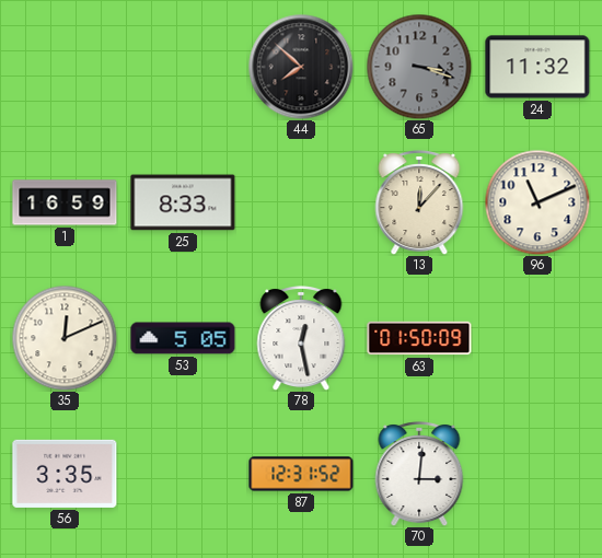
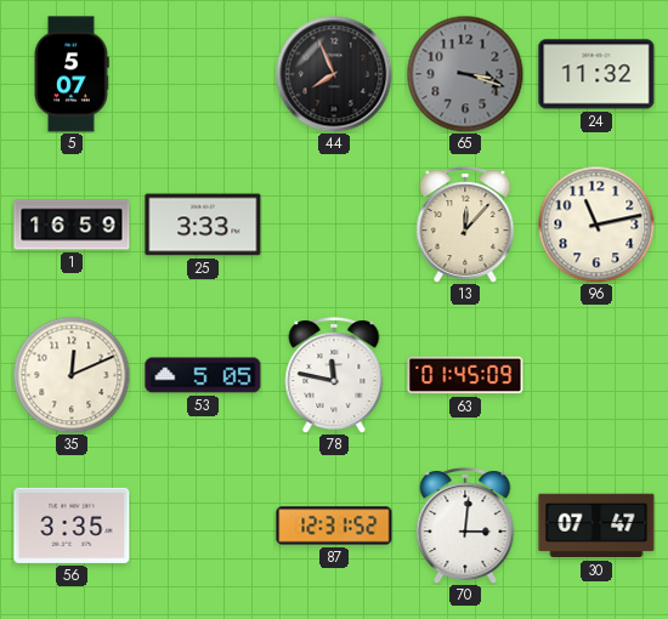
5: none -> 5:07
44: 7:52 -> 7:56
25: 8:33 -> 3:33
96: 11:11 -> 11:13
78: 12:28 -> 11:47
63: 01:50 -> 01:45
30: none -> 07:47
